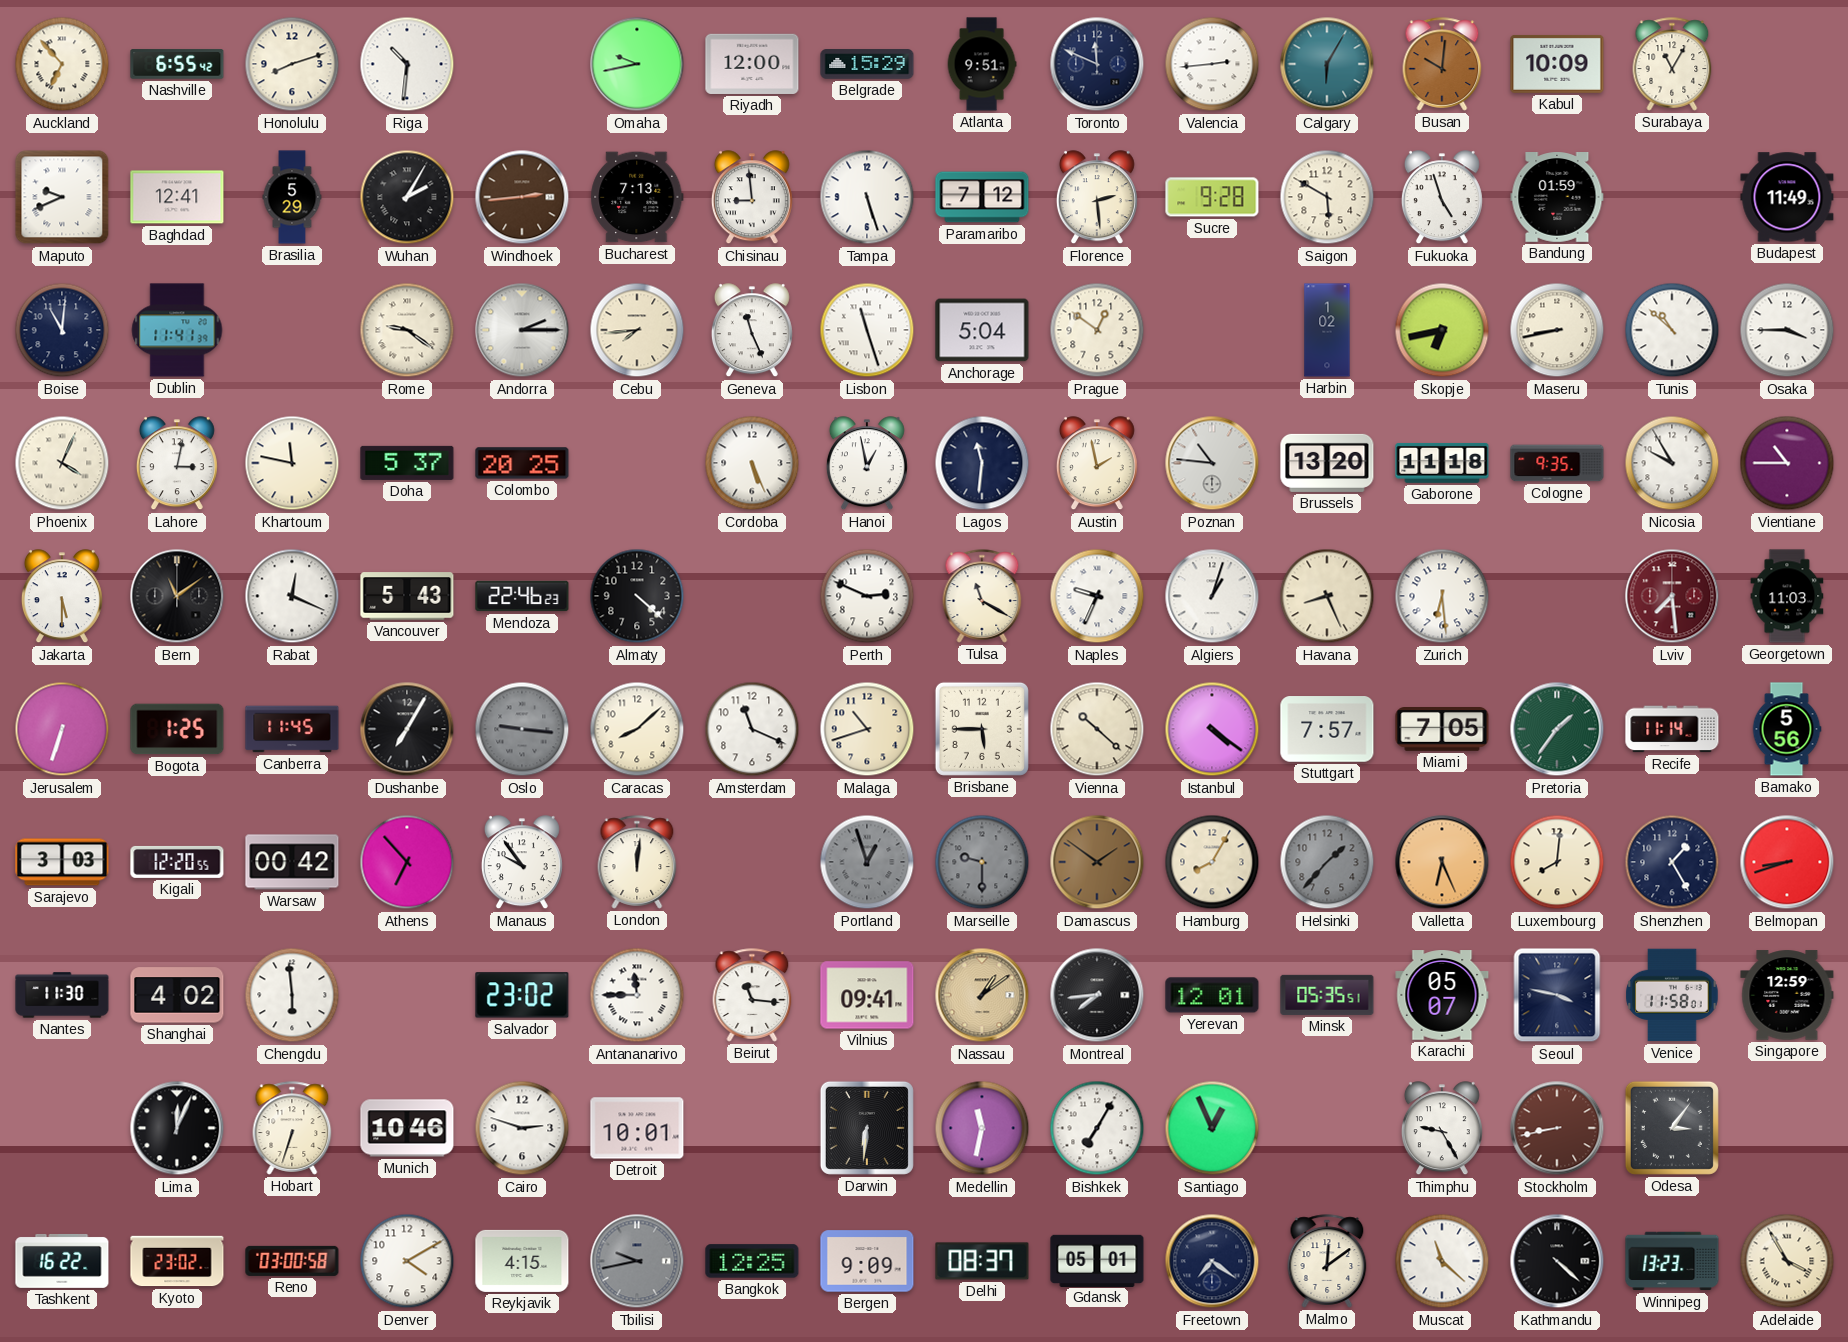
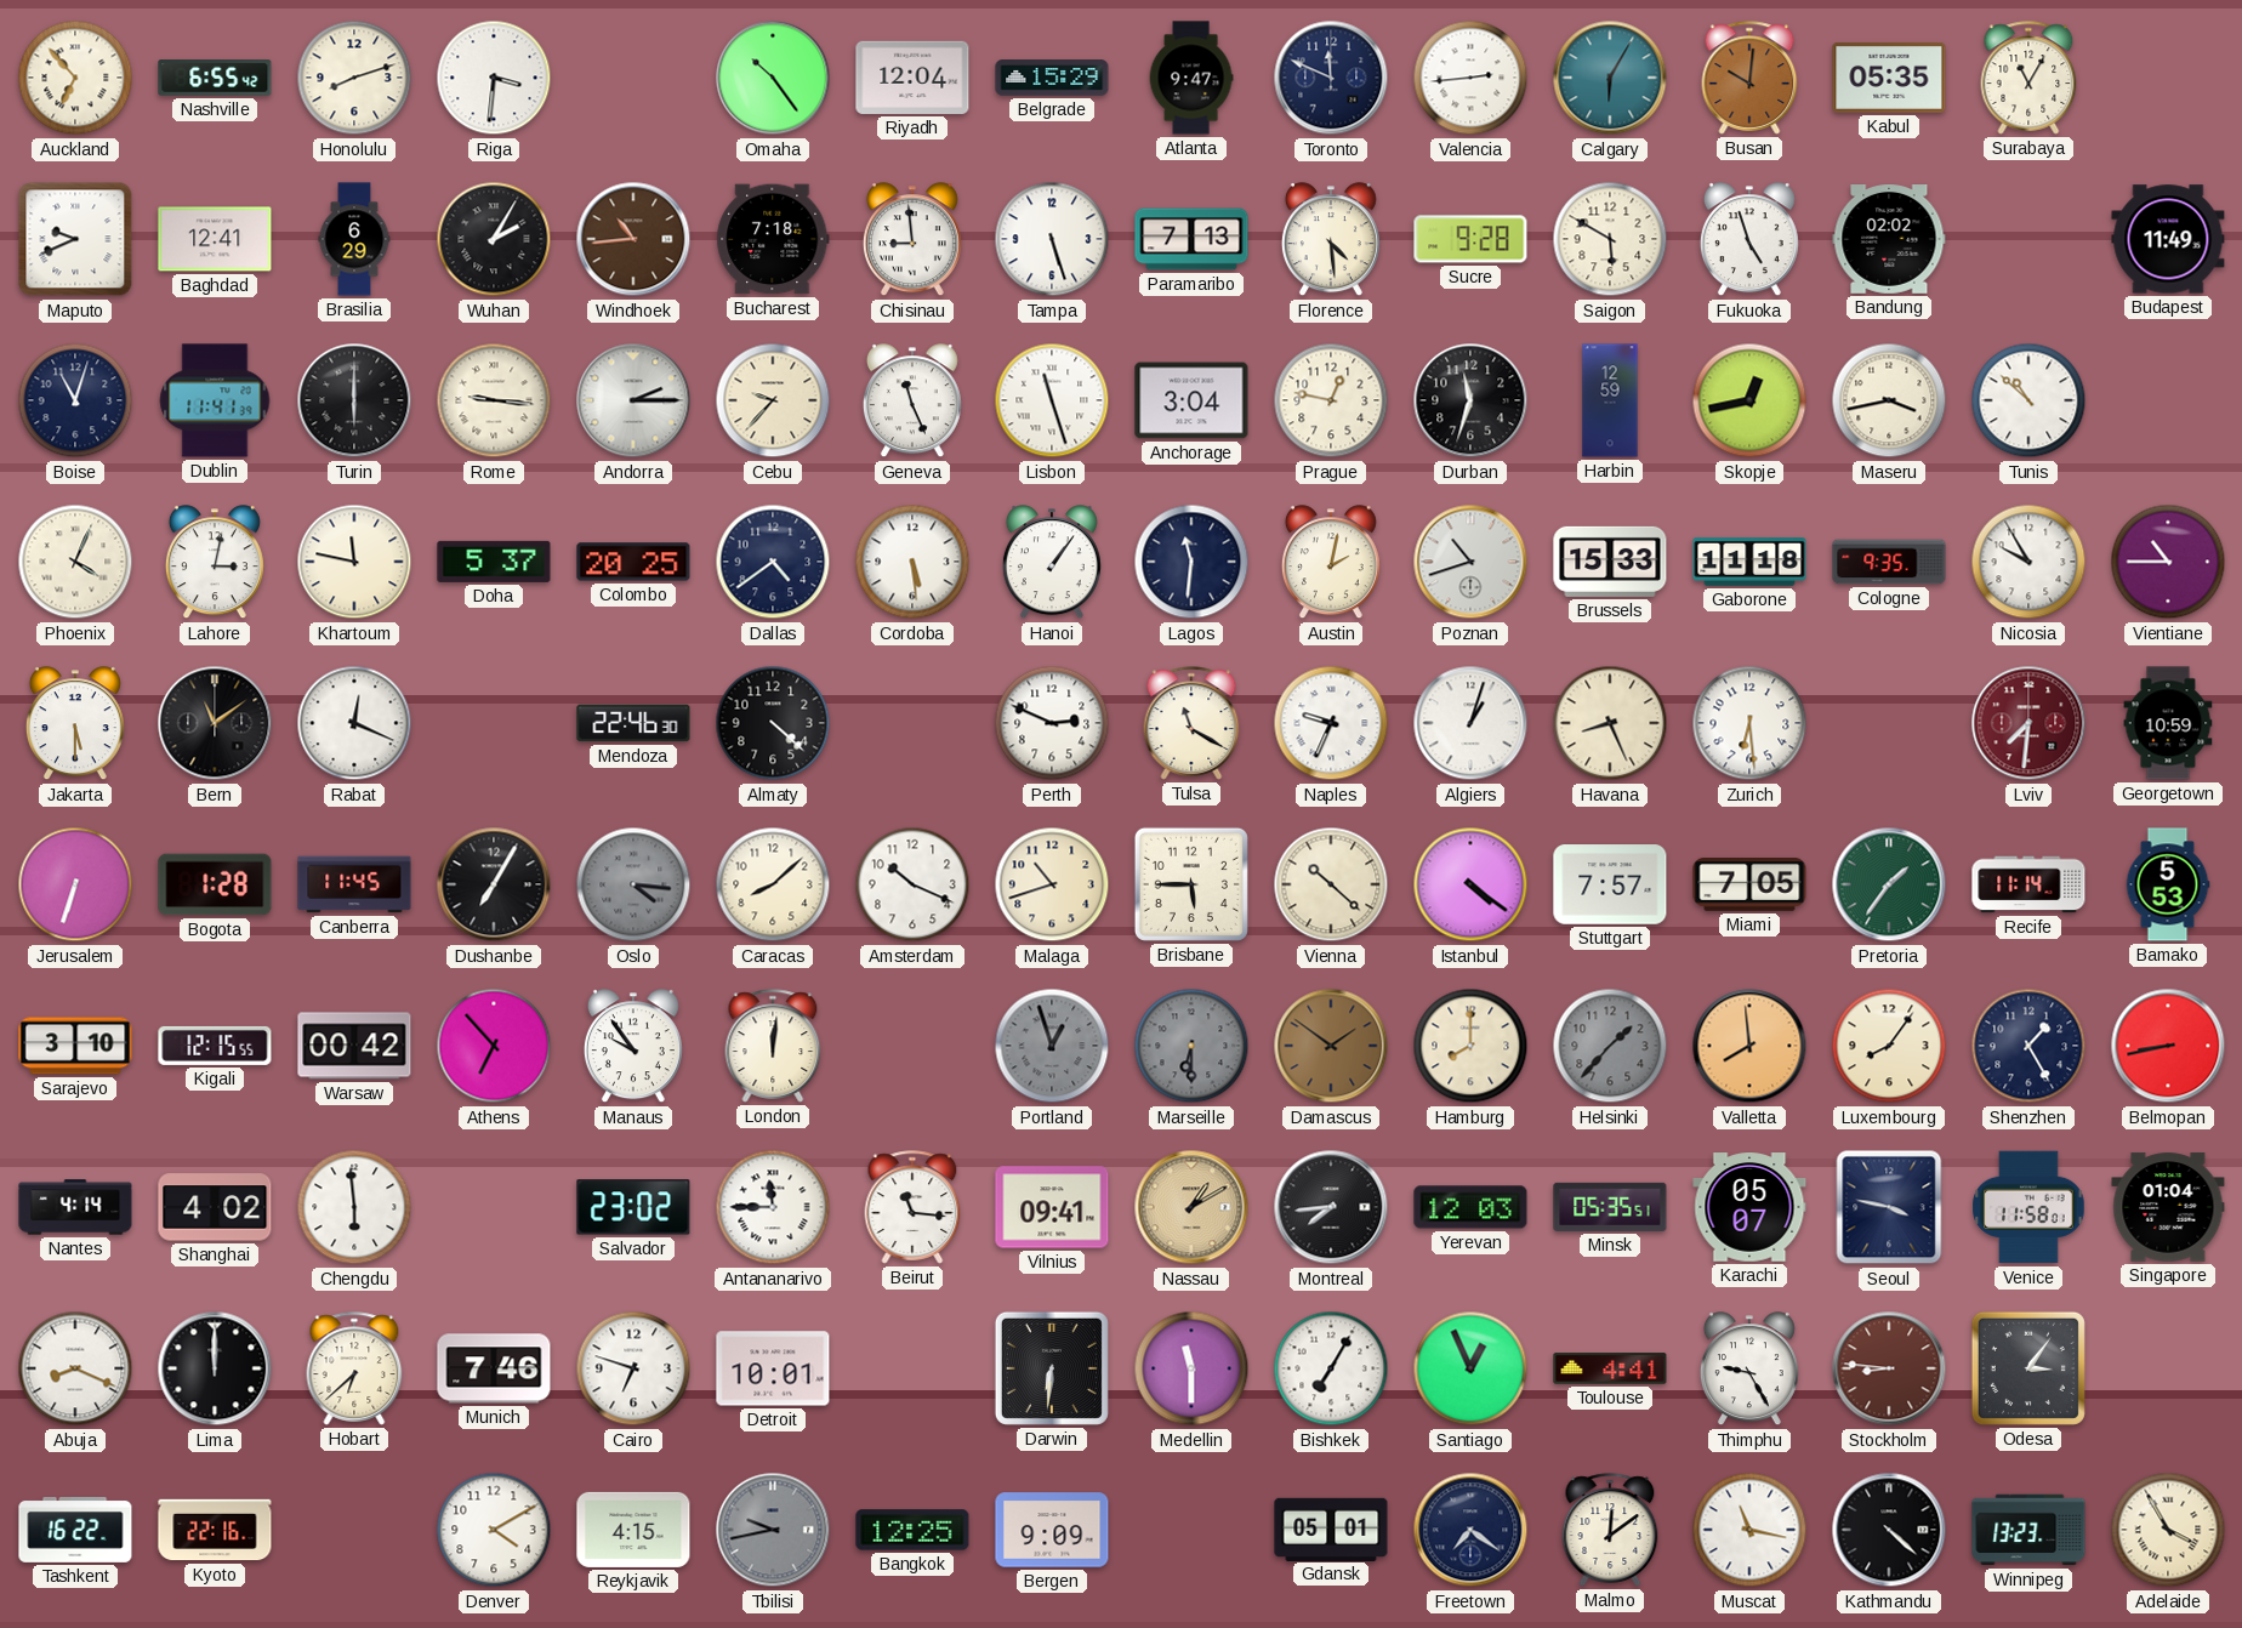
Riga: 10:31 -> 3:31
Omaha: 9:43 -> 10:24
Riyadh: 12:00 -> 12:04
Atlanta: 9:51 -> 9:47
Kabul: 10:09 -> 05:35
Brasilia: 5:29 -> 6:29
Windhoek: 2:44 -> 10:44
Bucharest: 7:13 -> 7:18
Paramaribo: 7:12 -> 7:13
Florence: 2:29 -> 4:29
Bandung: 01:59 -> 02:02
Boise: 11:01 -> 11:03
Turin: none -> 6:00
Rome: 9:21 -> 9:16
Cebu: 7:44 -> 9:37
Anchorage: 5:04 -> 3:04
Prague: 12:51 -> 12:47
Durban: none -> 11:33
Harbin: 1:02 -> 12:59
Skopje: 6:43 -> 12:43
Maseru: 8:43 -> 3:43
Osaka: 3:45 -> none
Dallas: none -> 4:39
Cordoba: 5:26 -> 5:29
Hanoi: 12:58 -> 1:06
Austin: 1:58 -> 2:02
Poznan: 10:46 -> 10:42
Brussels: 13:20 -> 15:33
Vancouver: 5:43 -> none
Mendoza: 22:46:23 -> 22:46:30
Lviv: 7:29 -> 7:31
Georgetown: 11:03 -> 10:59
Bogota: 1:25 -> 1:28
Oslo: 9:16 -> 4:16
Amsterdam: 11:19 -> 10:19
Bamako: 5:56 -> 5:53
Sarajevo: 3:03 -> 3:10
Kigali: 12:20 -> 12:15
Marseille: 9:30 -> 6:30
Hamburg: 8:05 -> 8:00
Valletta: 6:26 -> 7:59
Luxembourg: 8:01 -> 8:06
Belmopan: 8:42 -> 8:43
Nantes: 11:30 -> 4:14
Nassau: 1:09 -> 1:10
Yerevan: 12:01 -> 12:03
Singapore: 12:59 -> 01:04
Abuja: none -> 8:19
Lima: 12:04 -> 12:00
Hobart: 6:33 -> 6:38
Munich: 10:46 -> 7:46
Cairo: 2:48 -> 6:48
Medellin: 11:32 -> 11:30
Toulouse: none -> 4:41
Stockholm: 8:43 -> 8:46
Kyoto: 23:02 -> 22:16
Reno: 03:00 -> none
Delhi: 08:37 -> none
Muscat: 11:22 -> 11:17
